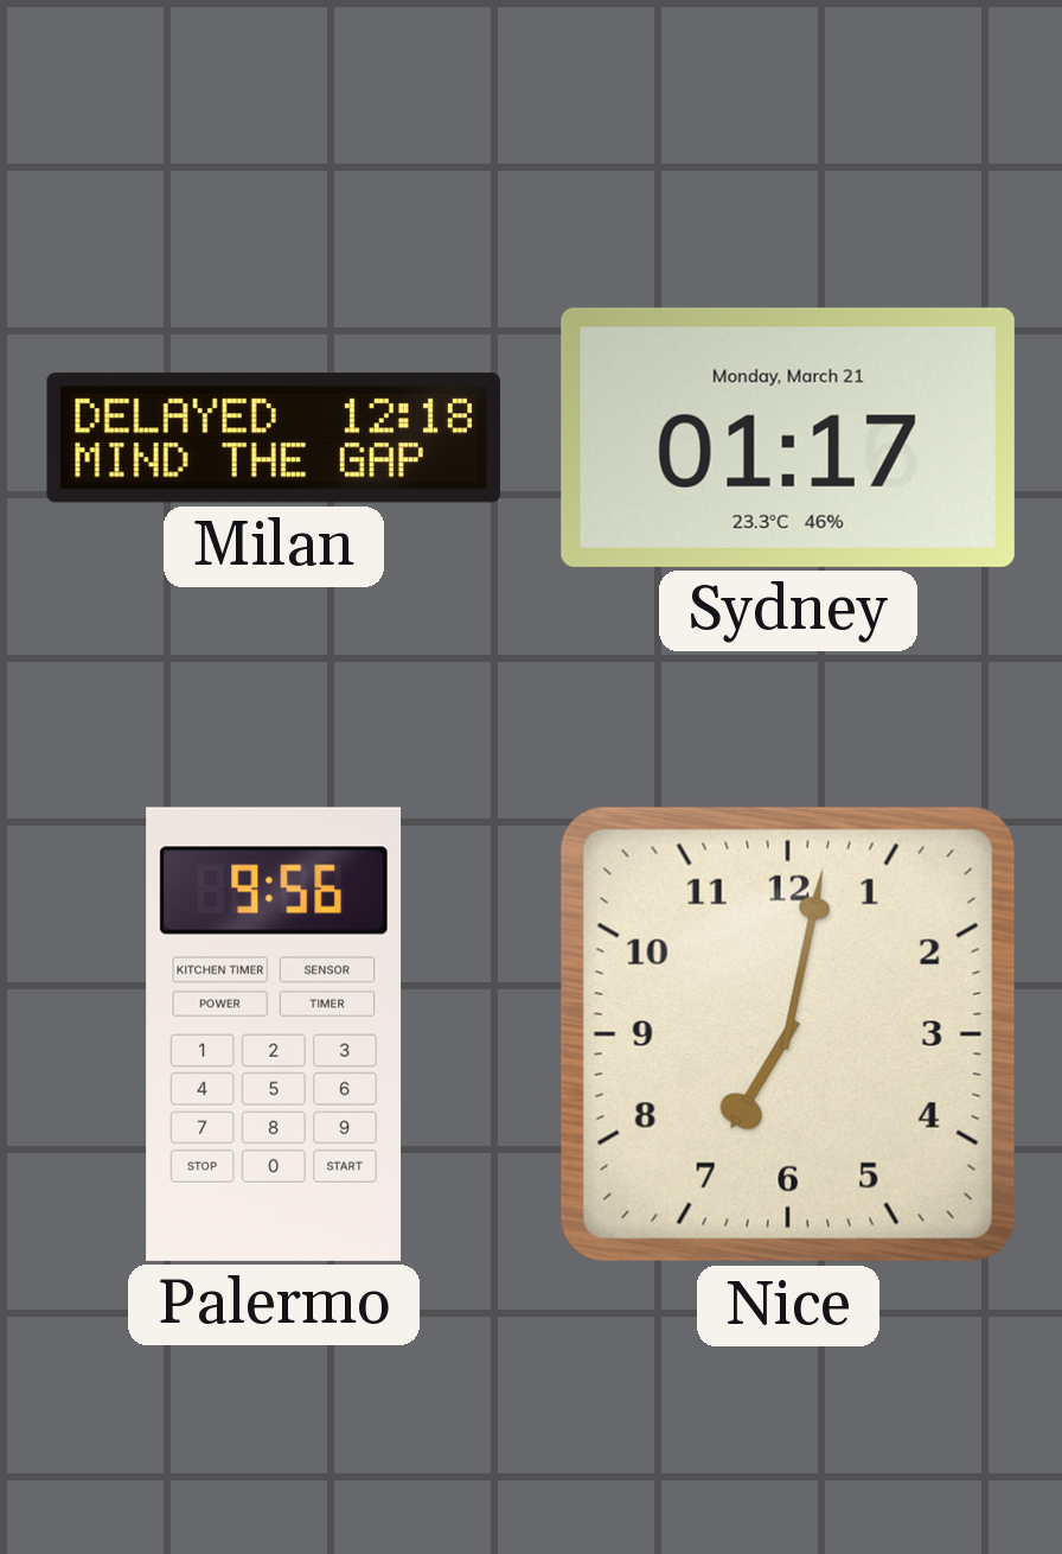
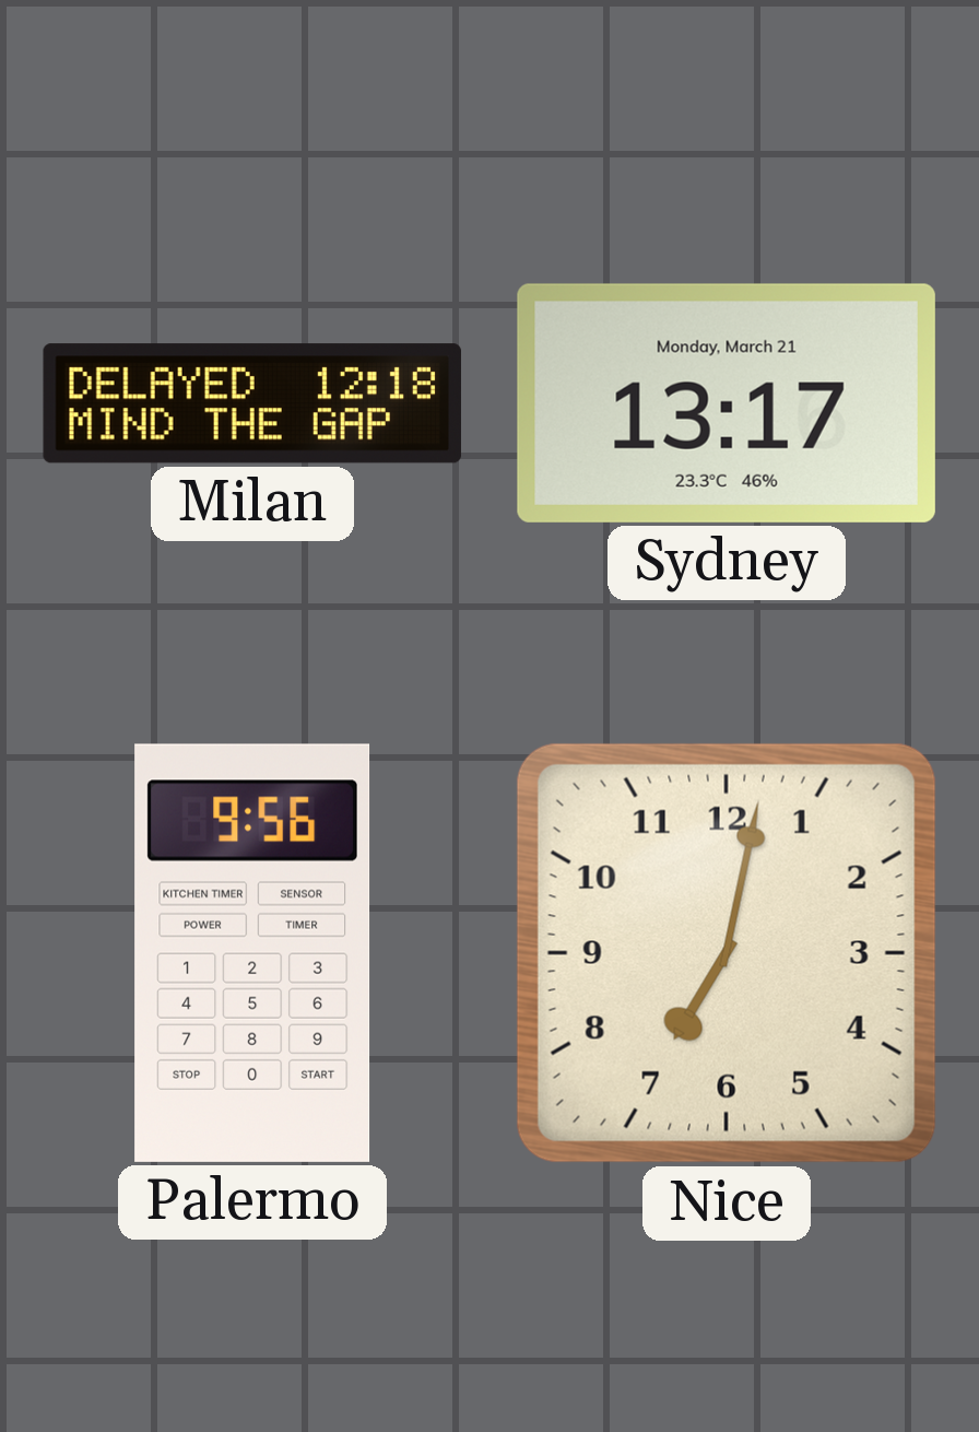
Sydney: 01:17 -> 13:17
